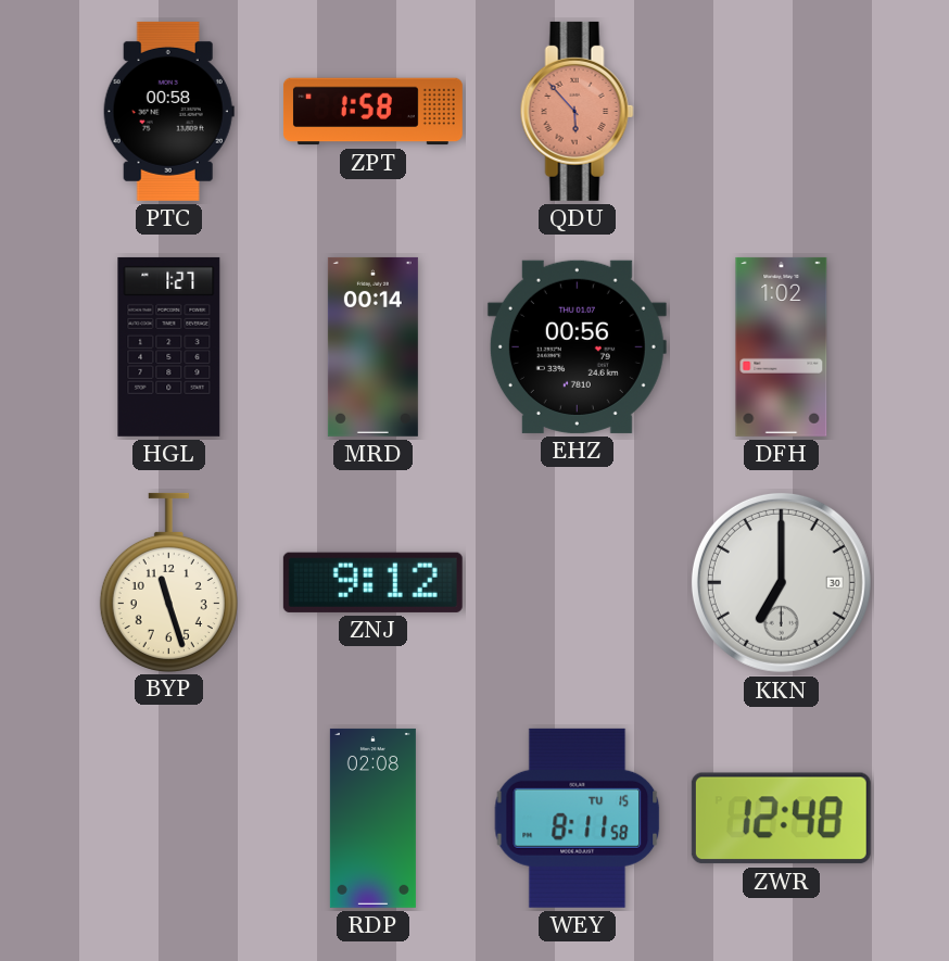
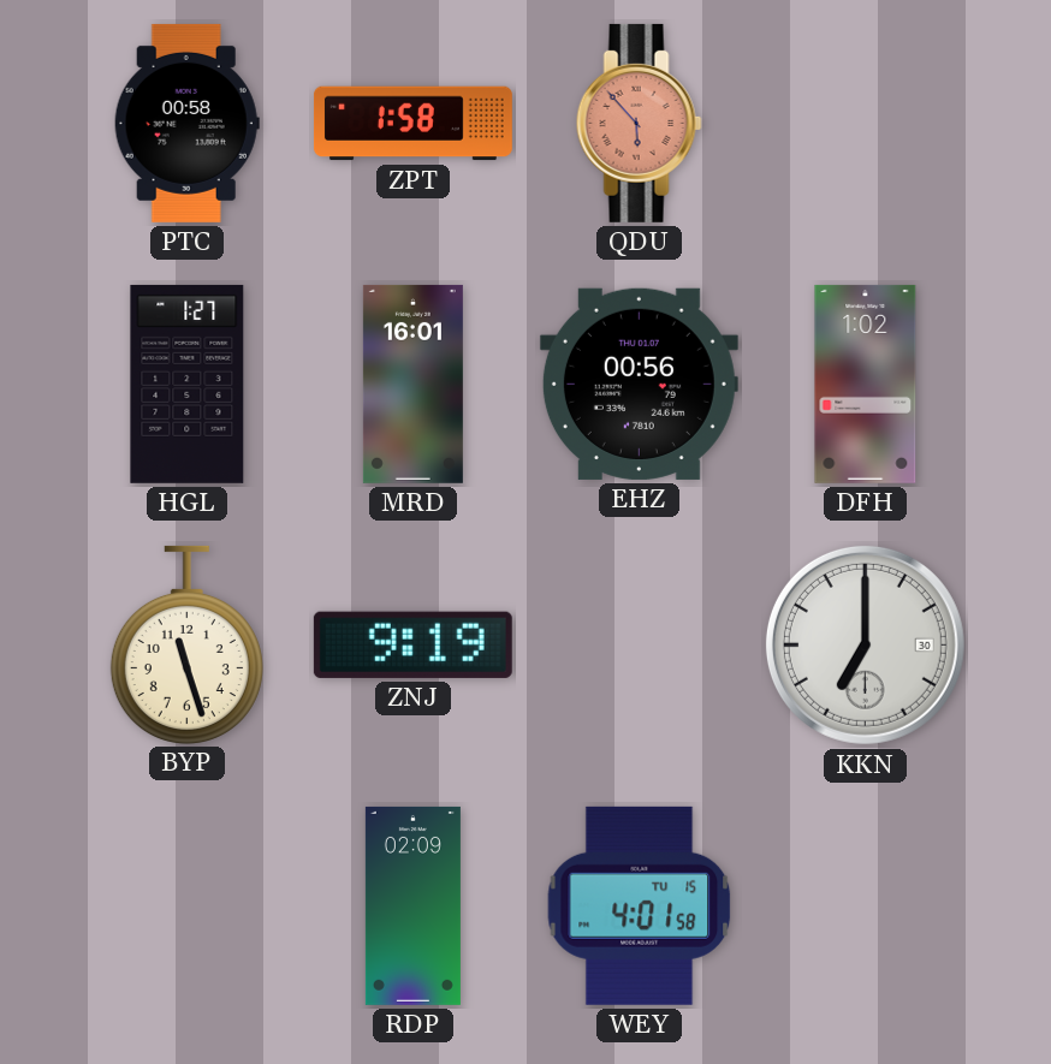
MRD: 00:14 -> 16:01
ZNJ: 9:12 -> 9:19
RDP: 02:08 -> 02:09
WEY: 8:11 -> 4:01
ZWR: 12:48 -> none
